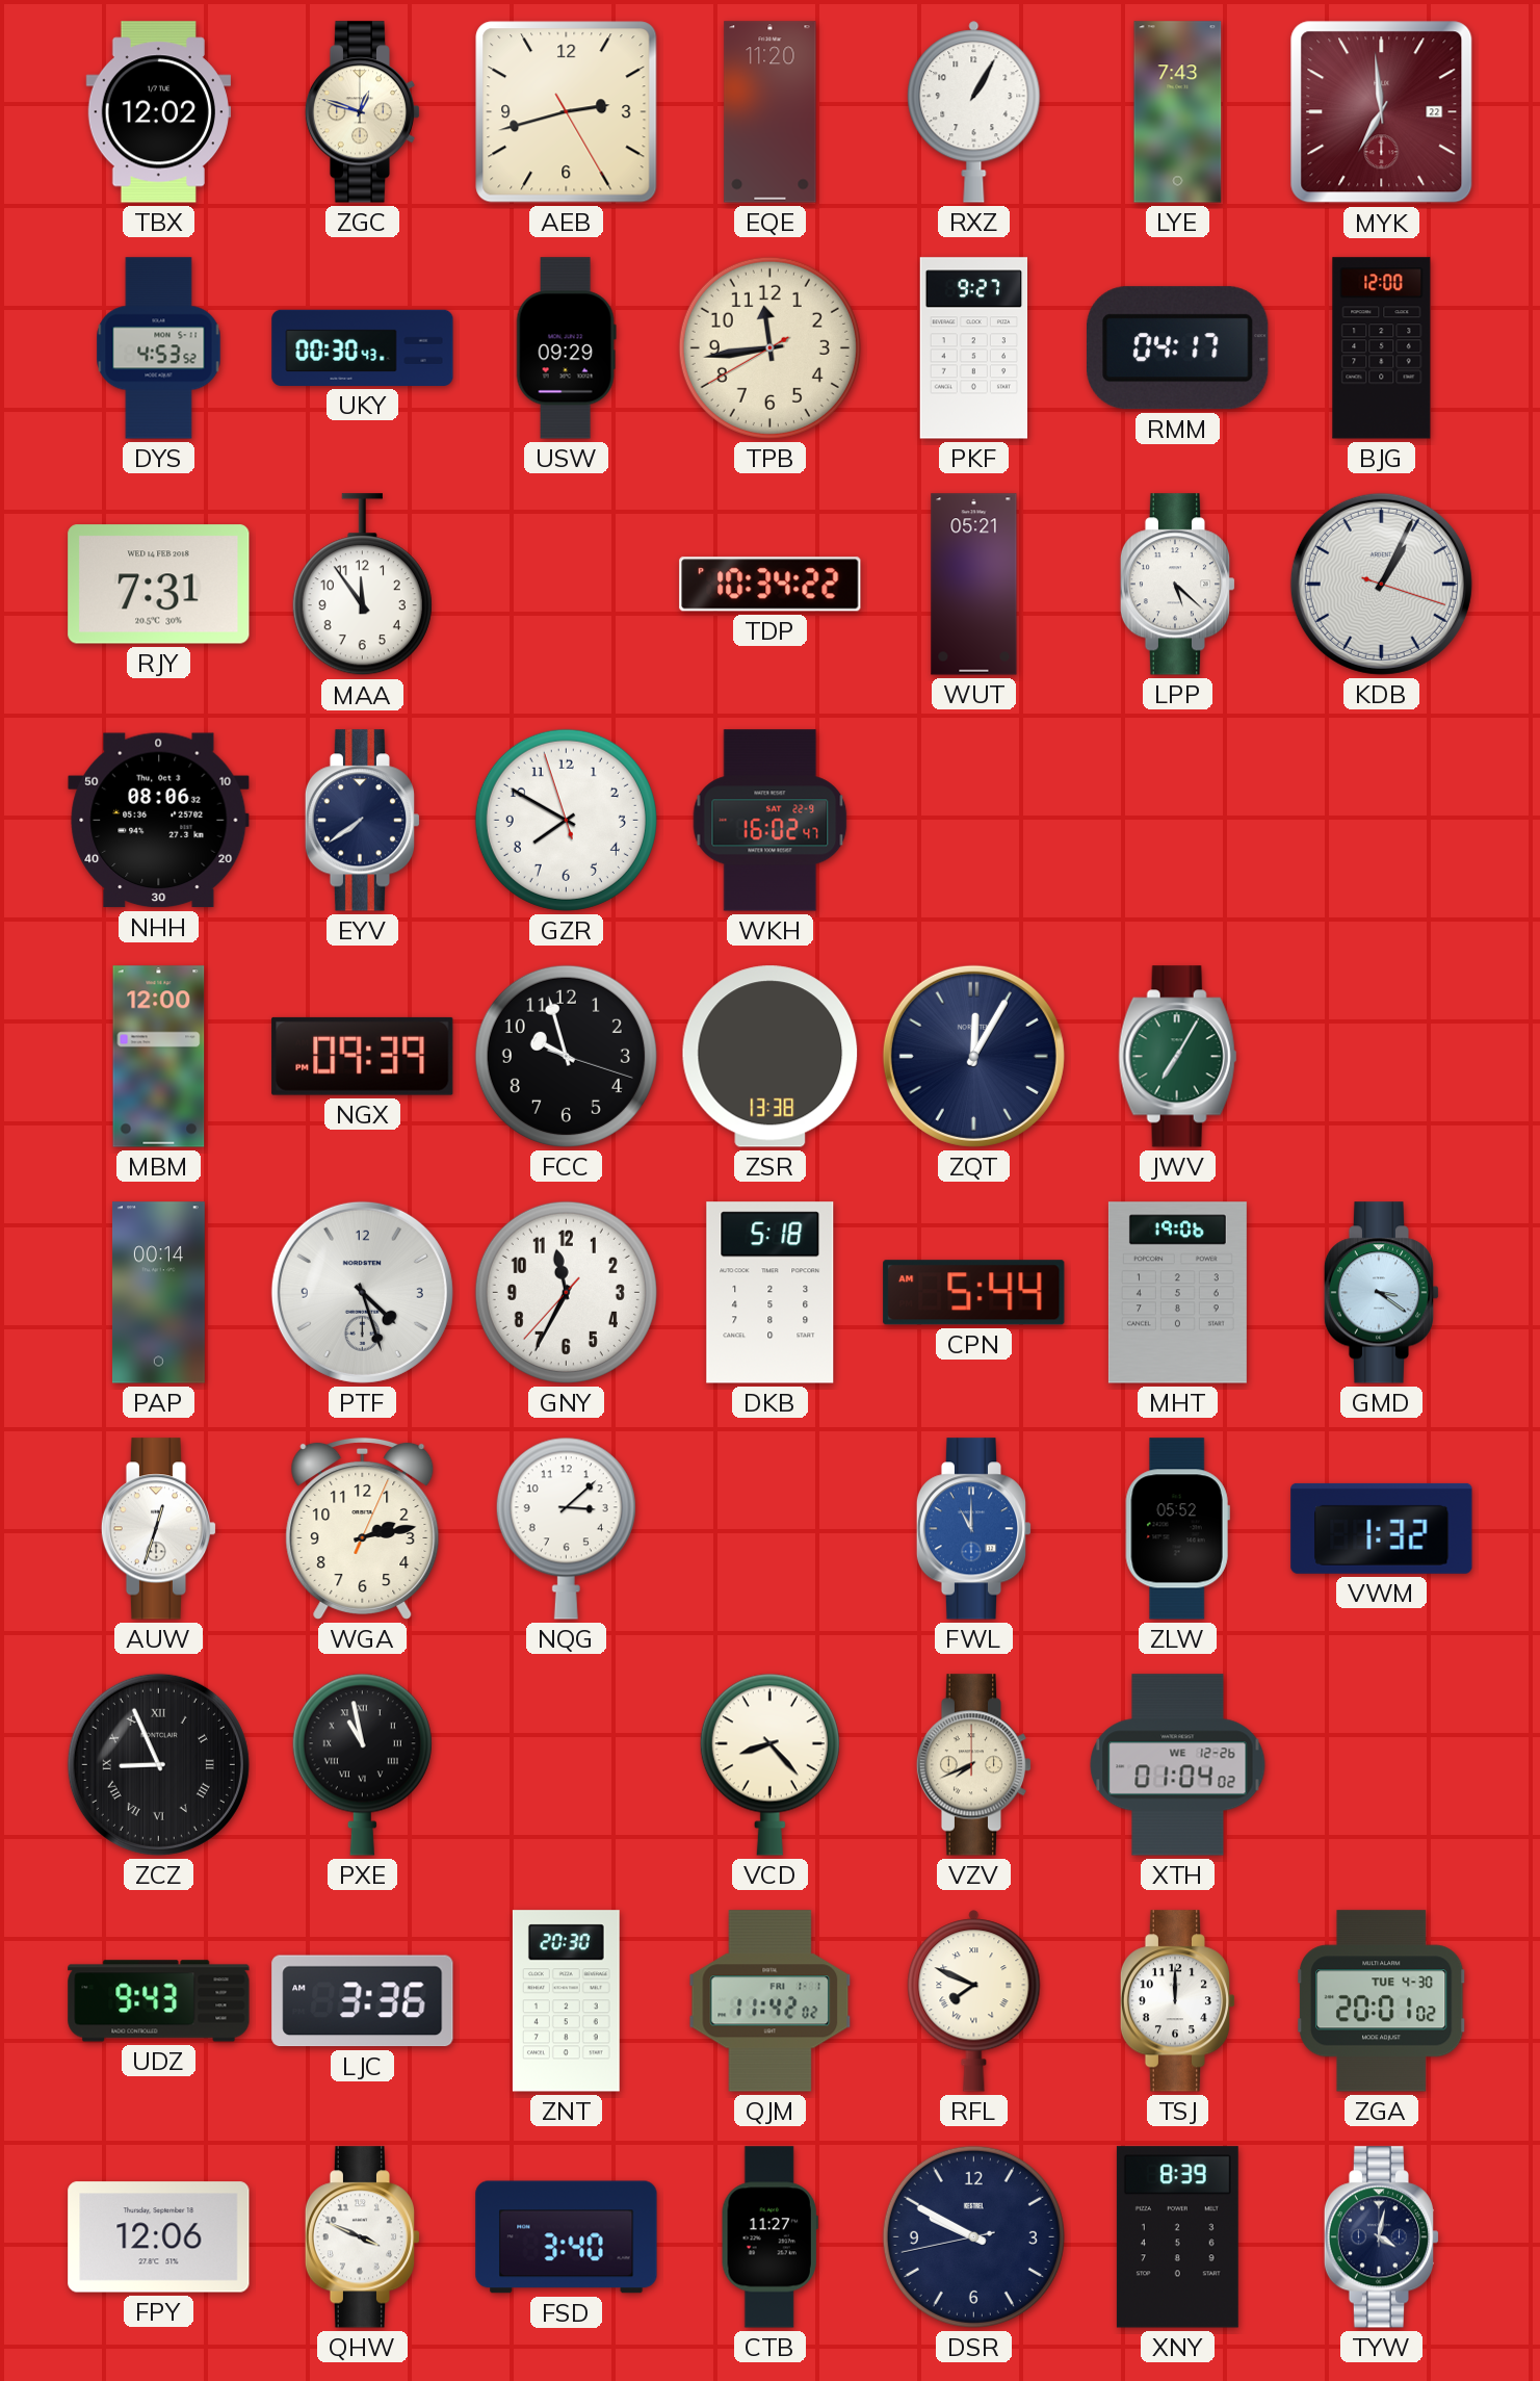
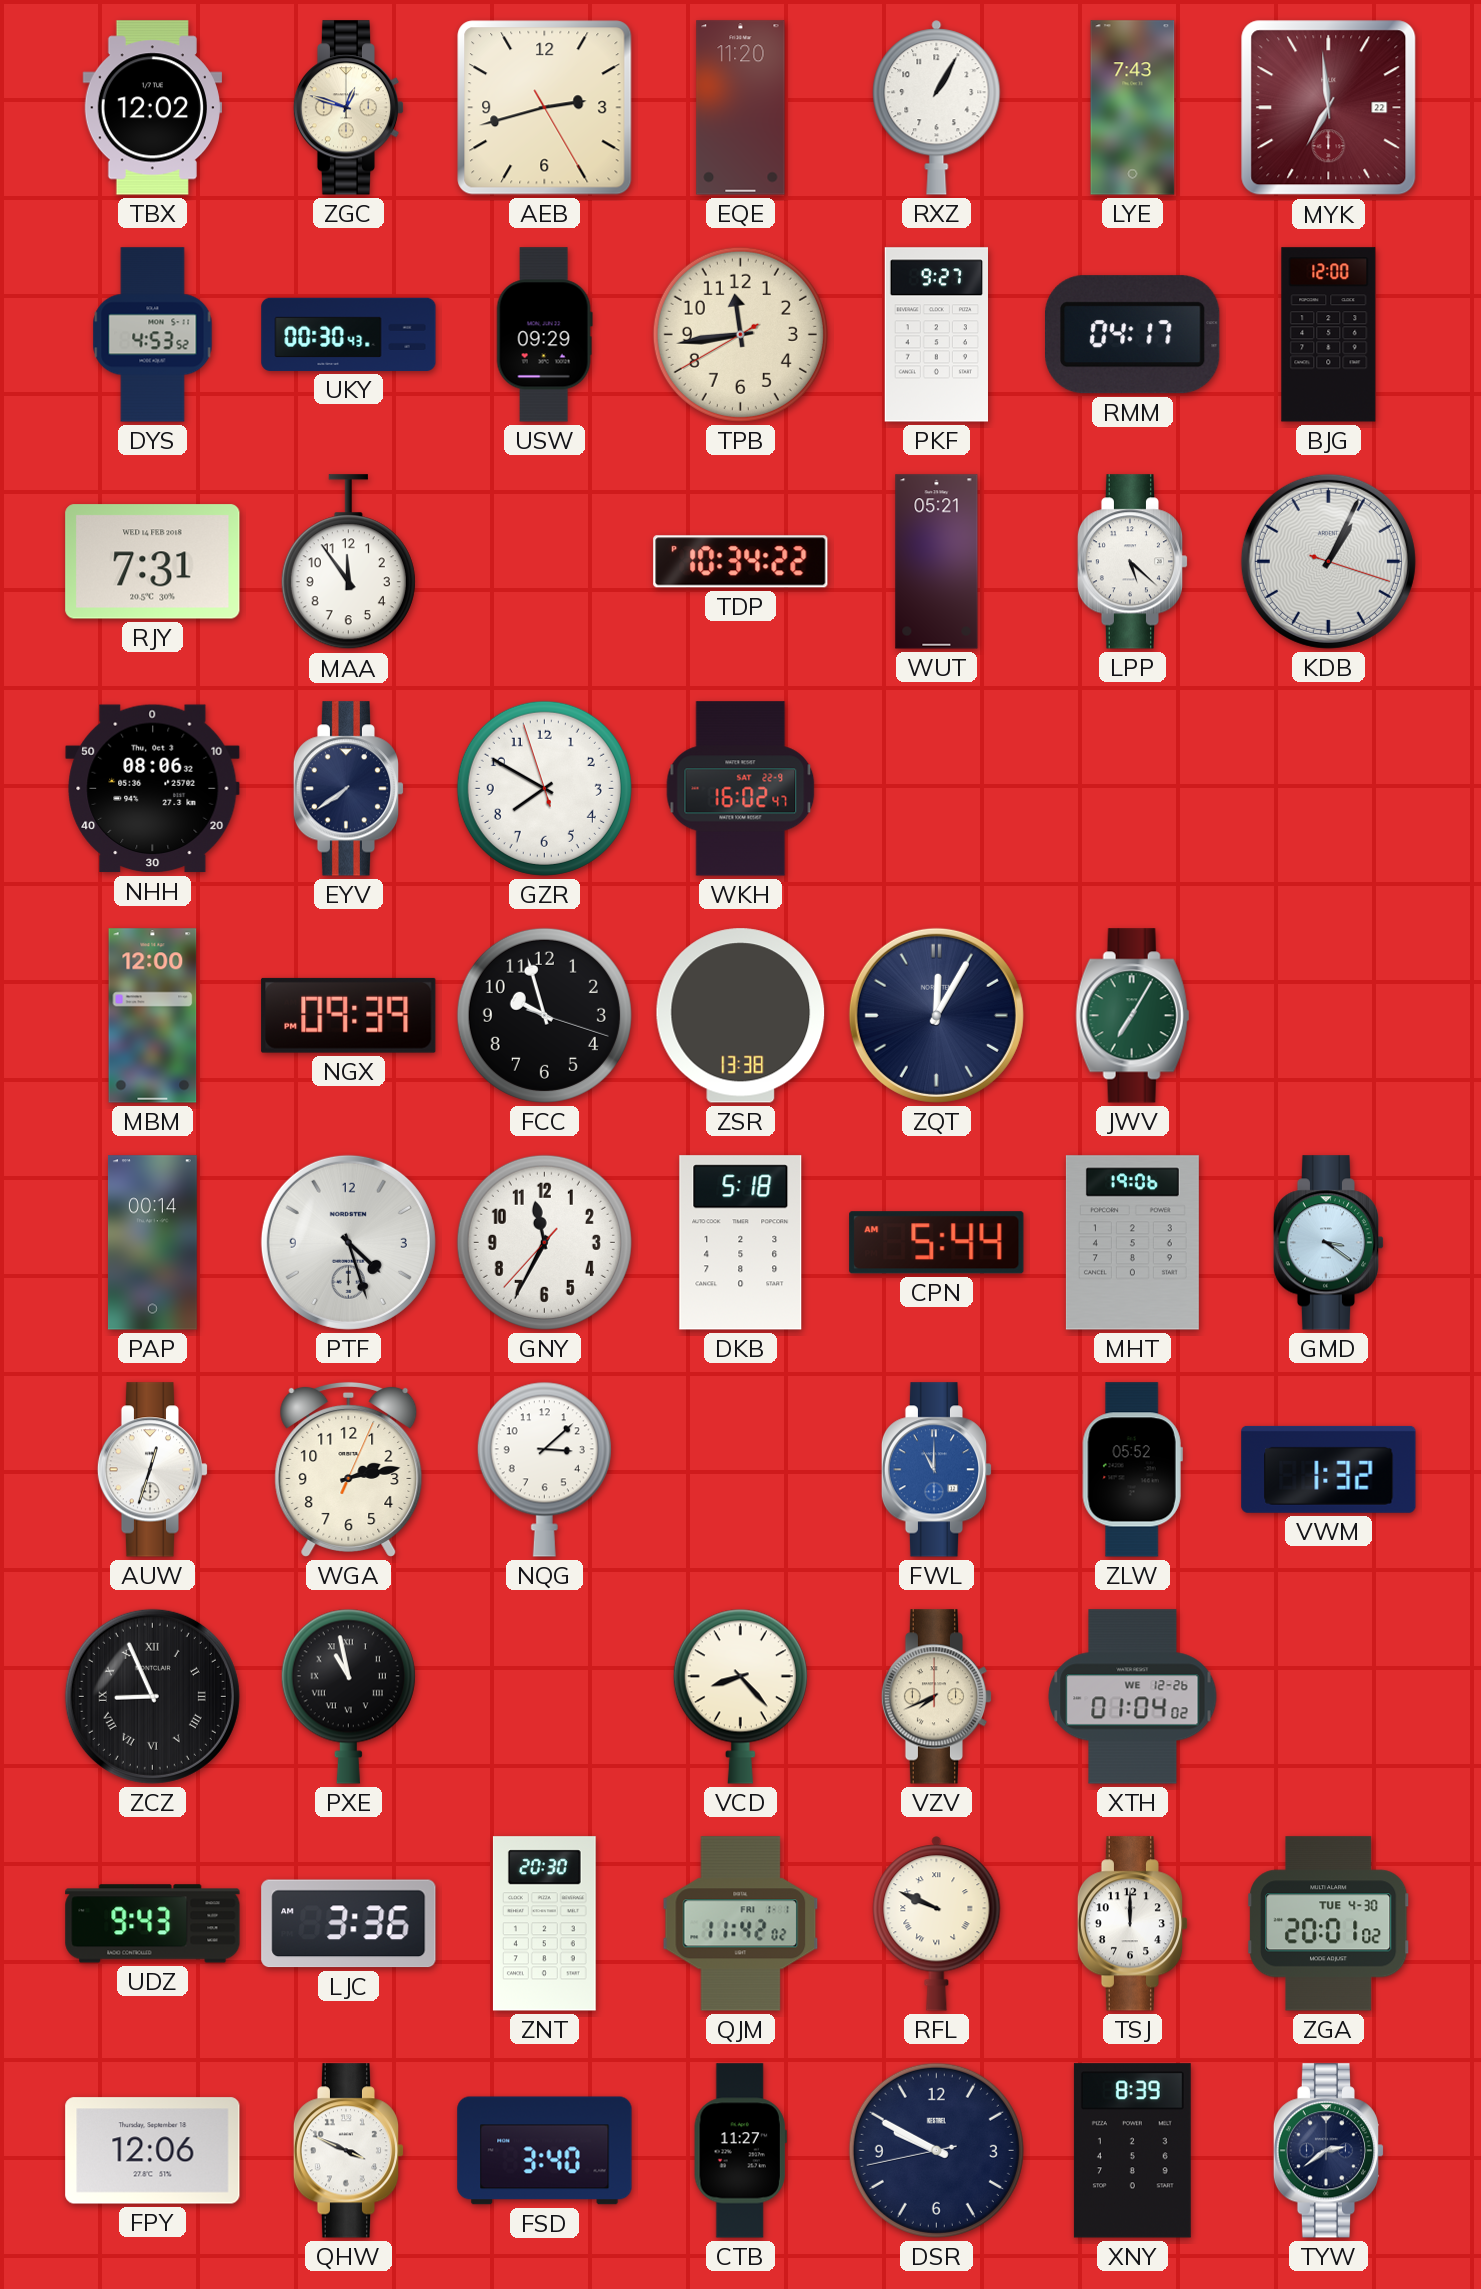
RFL: 7:49 -> 9:49
TYW: 4:02 -> 2:39
